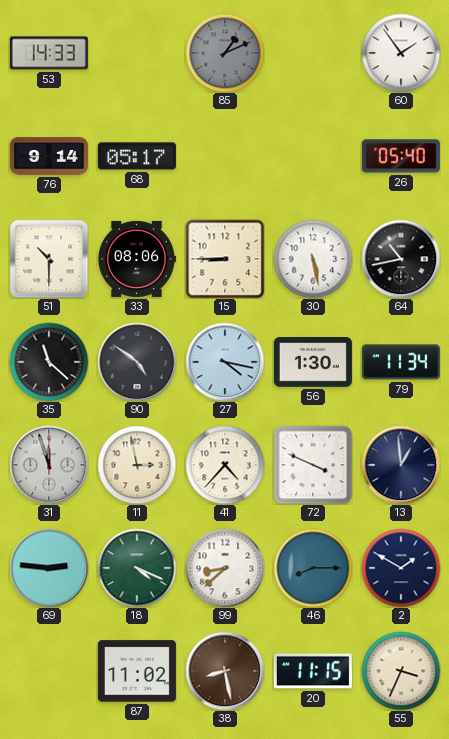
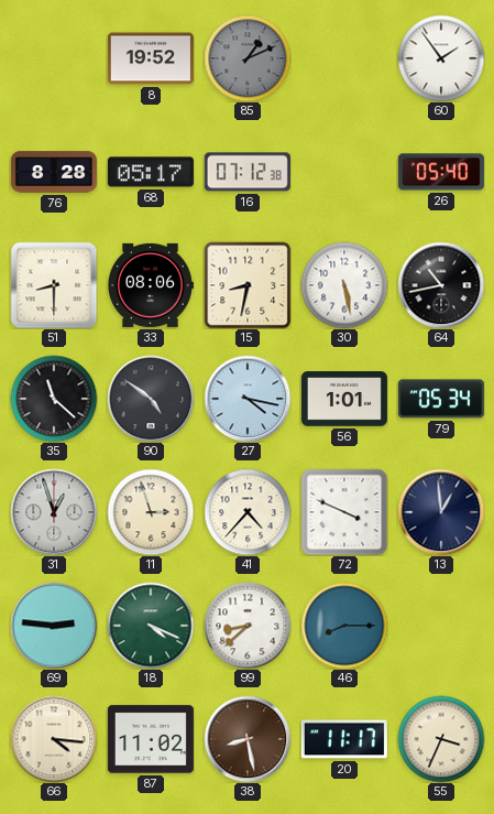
53: 14:33 -> none
8: none -> 19:52
76: 9:14 -> 8:28
16: none -> 07:12
51: 10:30 -> 8:30
15: 8:45 -> 8:32
56: 1:30 -> 1:01
79: 11:34 -> 05:34
31: 11:57 -> 12:57
11: 2:58 -> 2:57
2: 1:50 -> none
66: none -> 4:16
20: 11:15 -> 11:17
